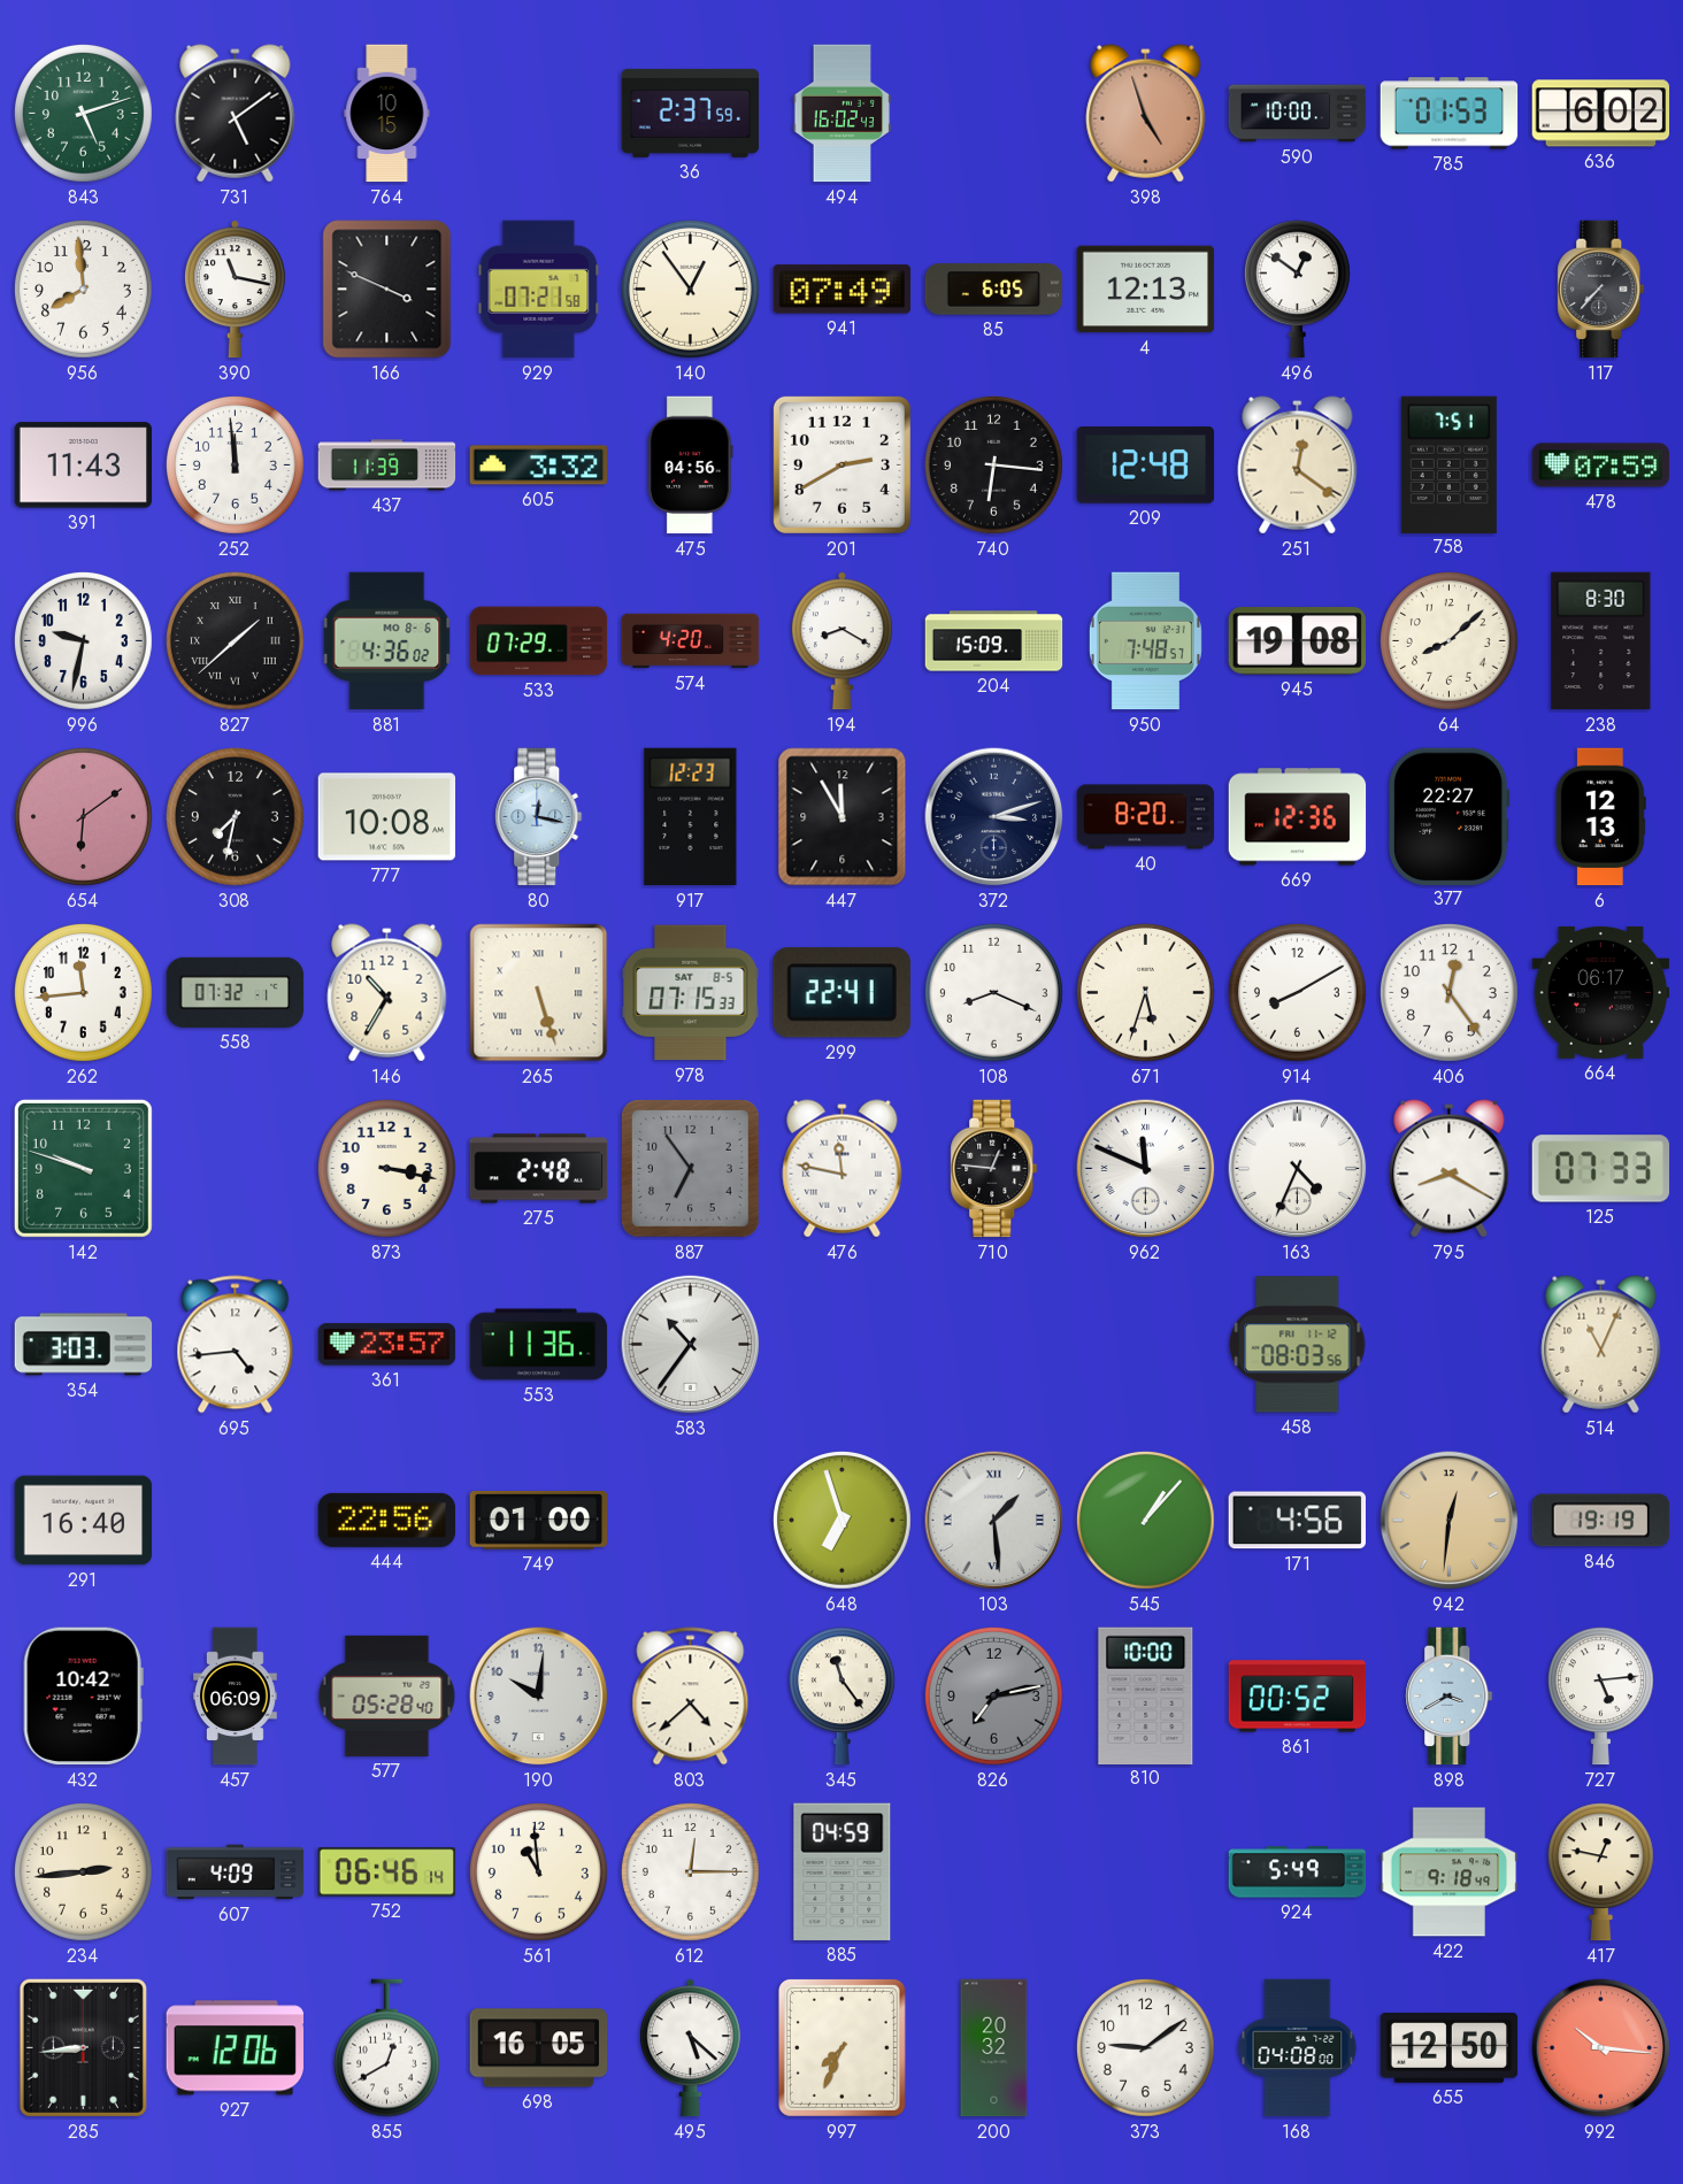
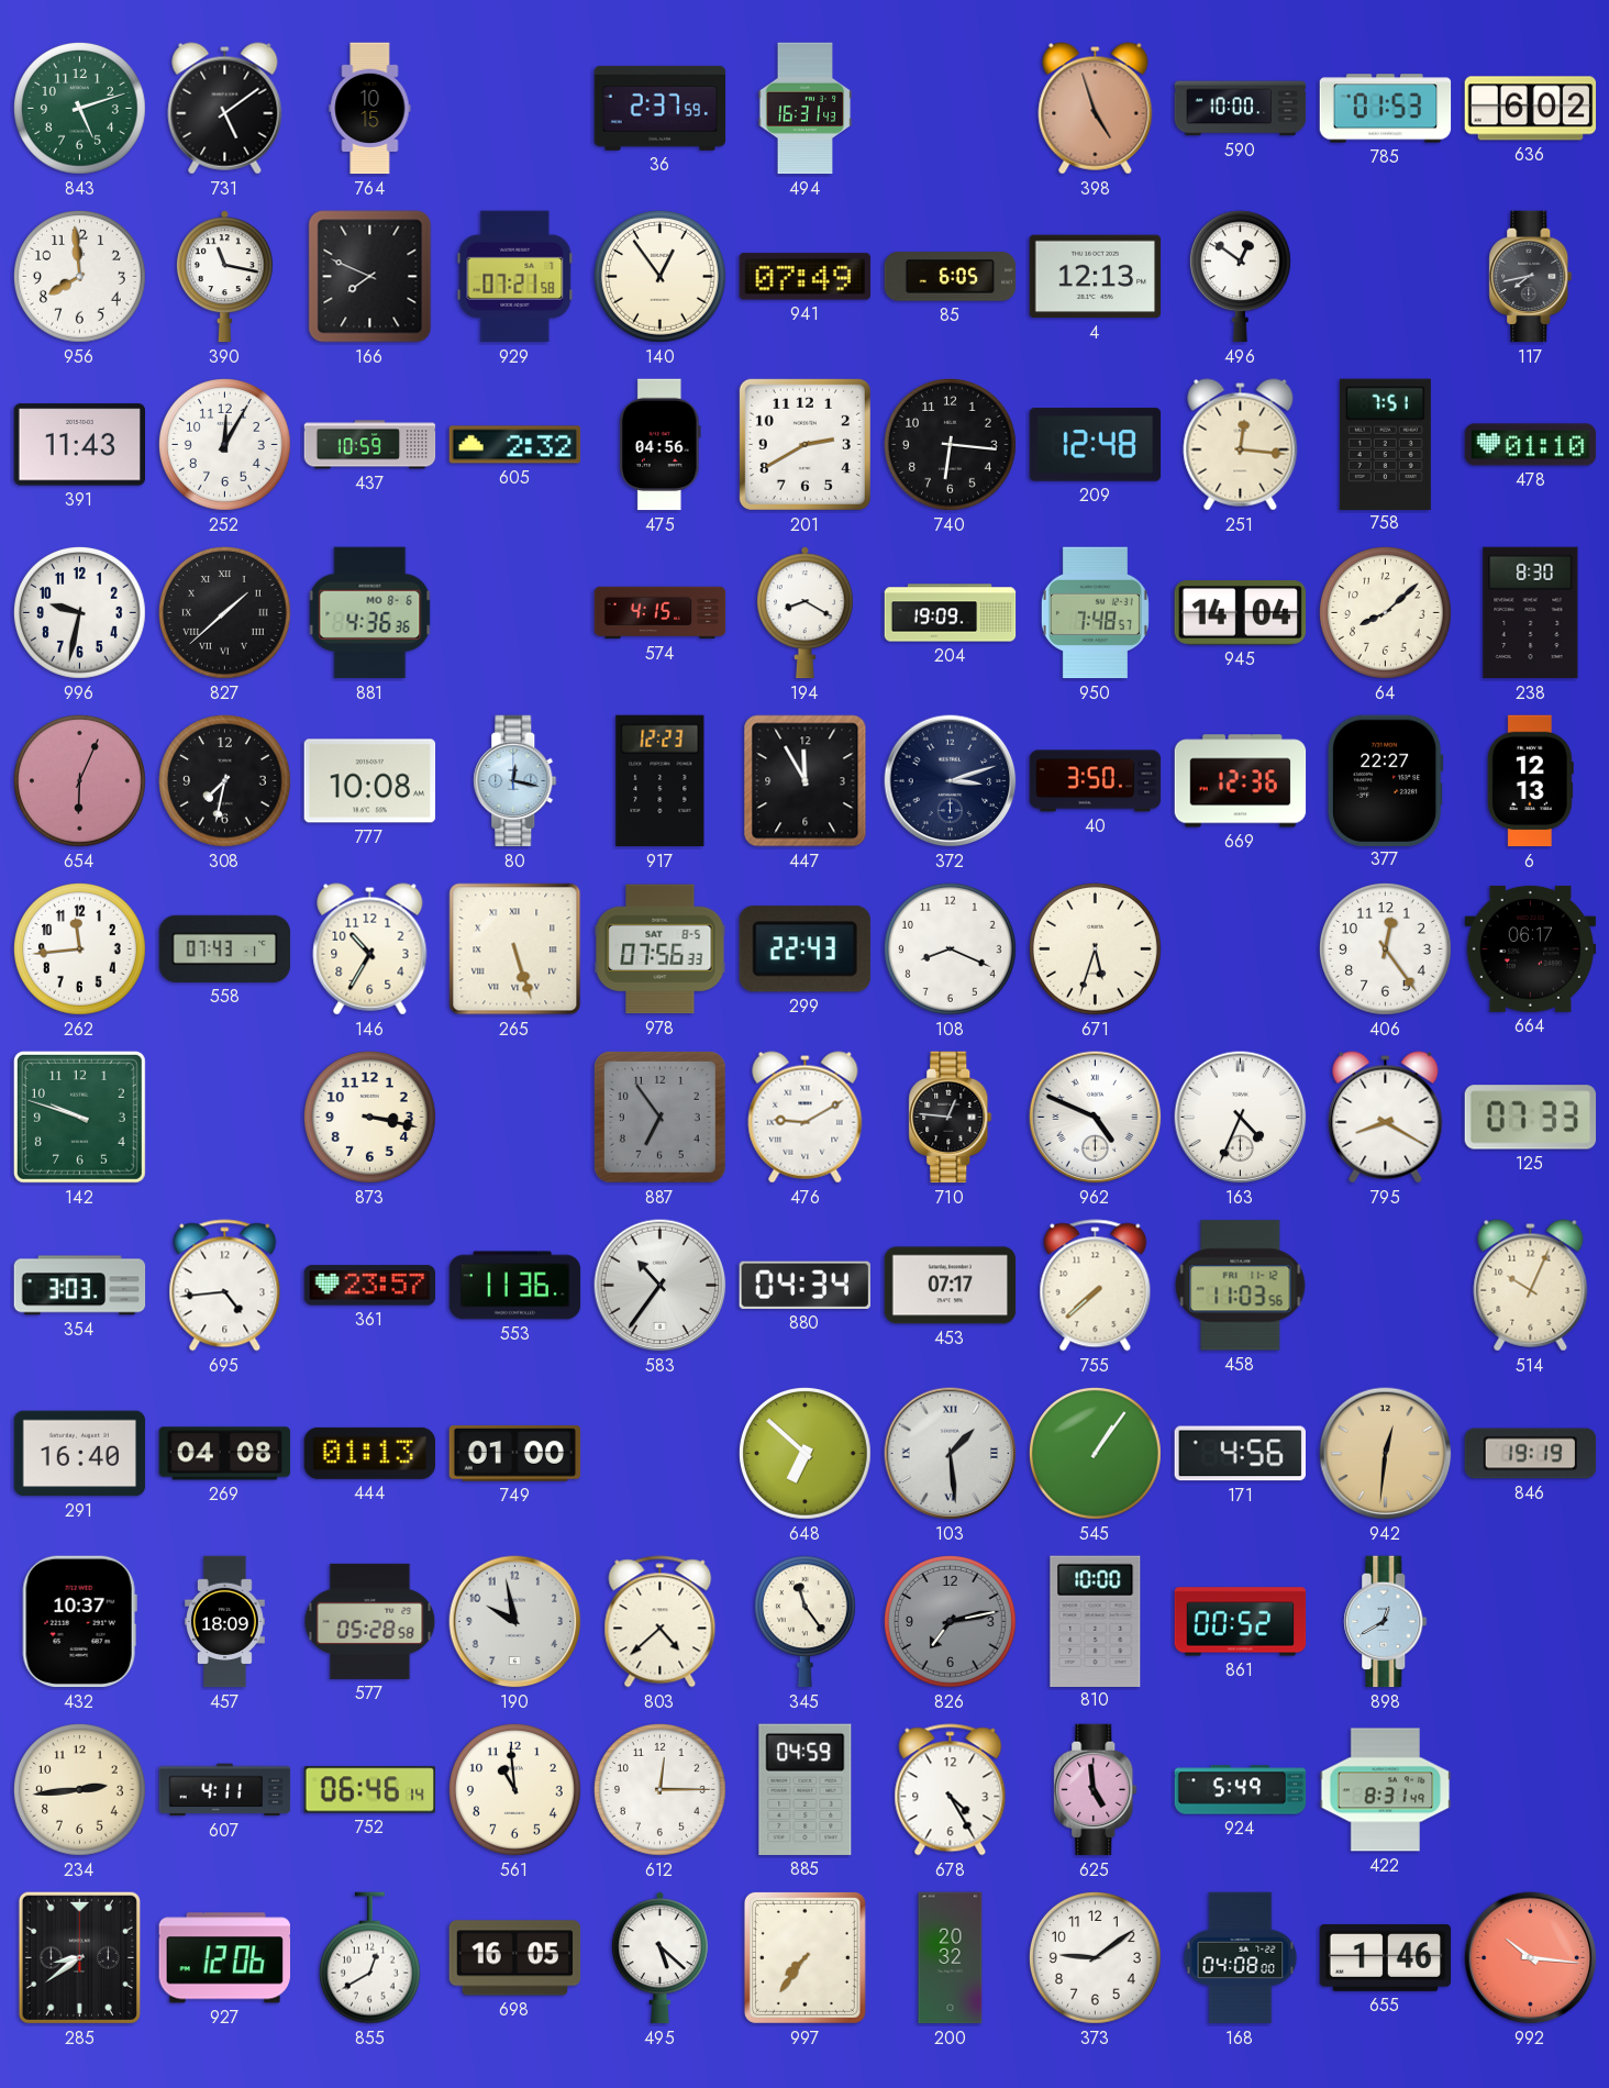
494: 16:02 -> 16:31
166: 3:49 -> 7:49
117: 7:37 -> 7:43
252: 11:59 -> 12:05
437: 11:39 -> 10:59
605: 3:32 -> 2:32
251: 12:21 -> 12:16
478: 07:59 -> 01:10
881: 4:36:02 -> 4:36:36
533: 07:29 -> none
574: 4:20 -> 4:15
204: 15:09 -> 19:09
945: 19:08 -> 14:04
654: 6:09 -> 6:04
40: 8:20 -> 3:50
558: 07:32 -> 07:43
978: 07:15 -> 07:56
299: 22:41 -> 22:43
914: 8:10 -> none
275: 2:48 -> none
476: 11:47 -> 9:10
962: 11:49 -> 4:49
880: none -> 04:34
453: none -> 07:17
755: none -> 7:38
458: 08:03 -> 11:03
514: 11:04 -> 10:04
269: none -> 04:08
444: 22:56 -> 01:13
648: 6:57 -> 6:52
545: 1:07 -> 1:06
432: 10:42 -> 10:37
457: 06:09 -> 18:09
577: 05:28:40 -> 05:28:58
190: 10:01 -> 9:58
898: 3:40 -> 12:40
727: 5:14 -> none
607: 4:09 -> 4:11
678: none -> 4:25
625: none -> 4:59
422: 9:18 -> 8:31
417: 12:47 -> none
285: 8:44 -> 8:39
997: 7:34 -> 7:36
655: 12:50 -> 1:46
